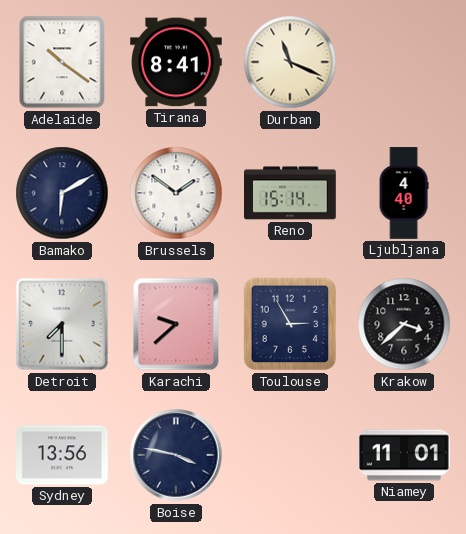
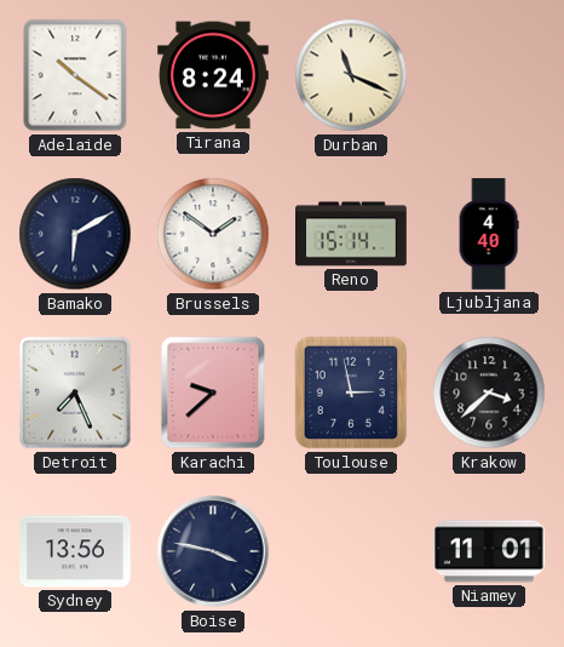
Tirana: 8:41 -> 8:24
Detroit: 7:30 -> 7:26
Toulouse: 2:55 -> 2:58
